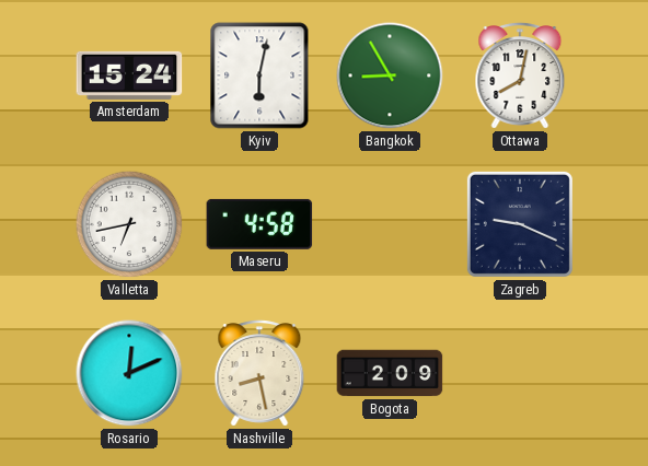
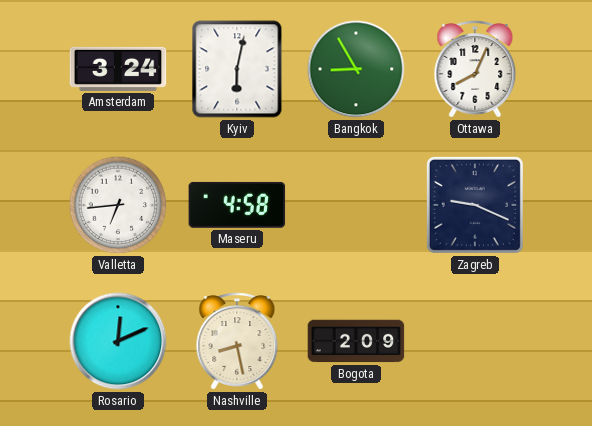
Amsterdam: 15:24 -> 3:24
Ottawa: 8:02 -> 8:04
Valletta: 6:43 -> 6:44
